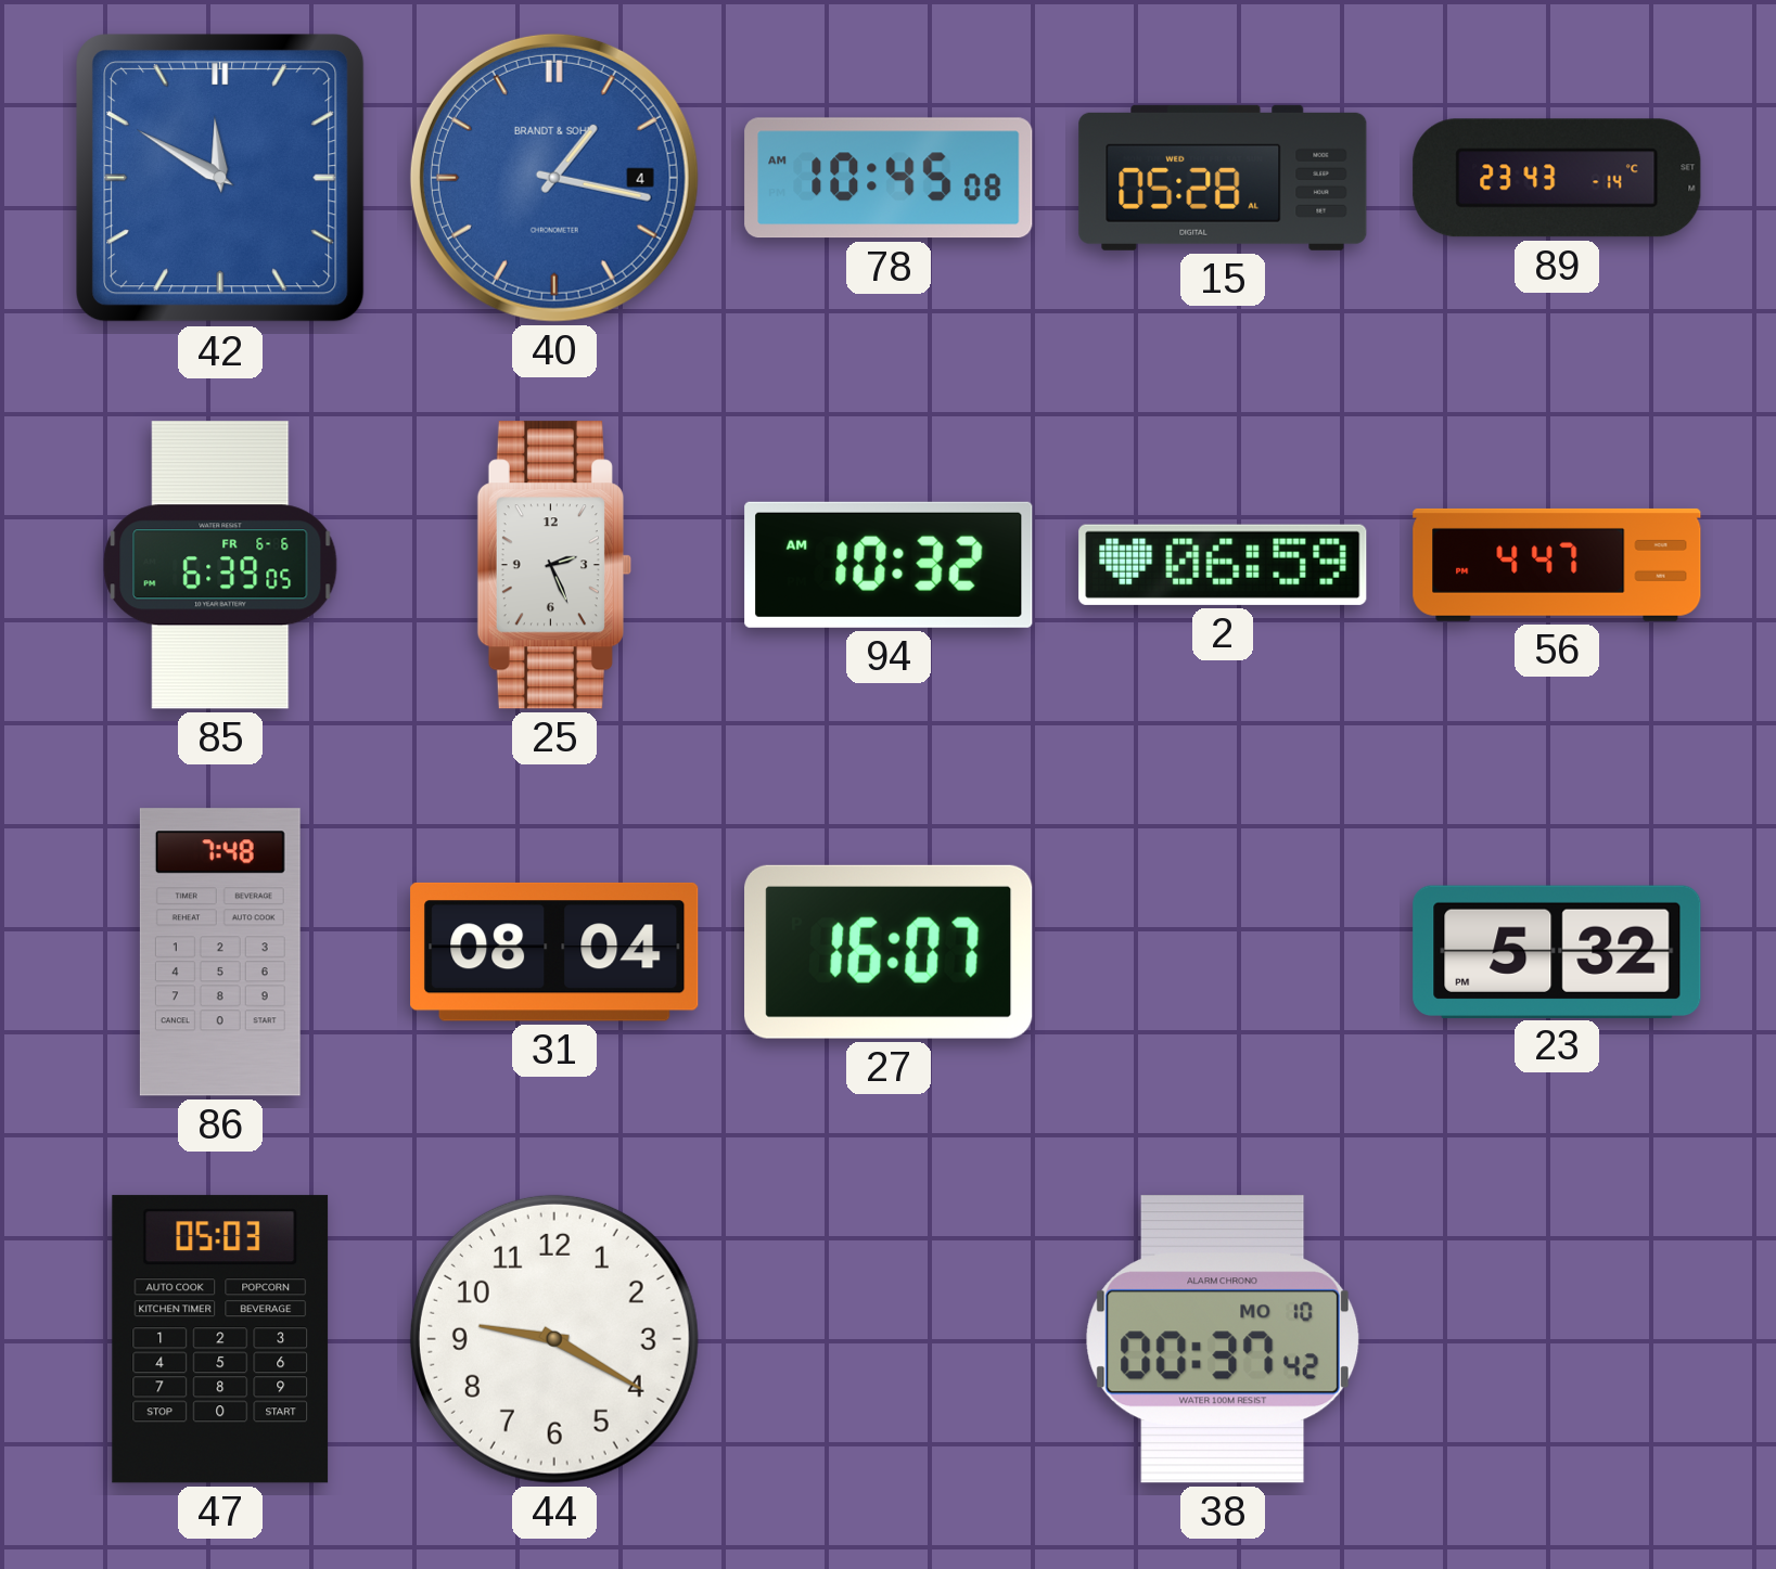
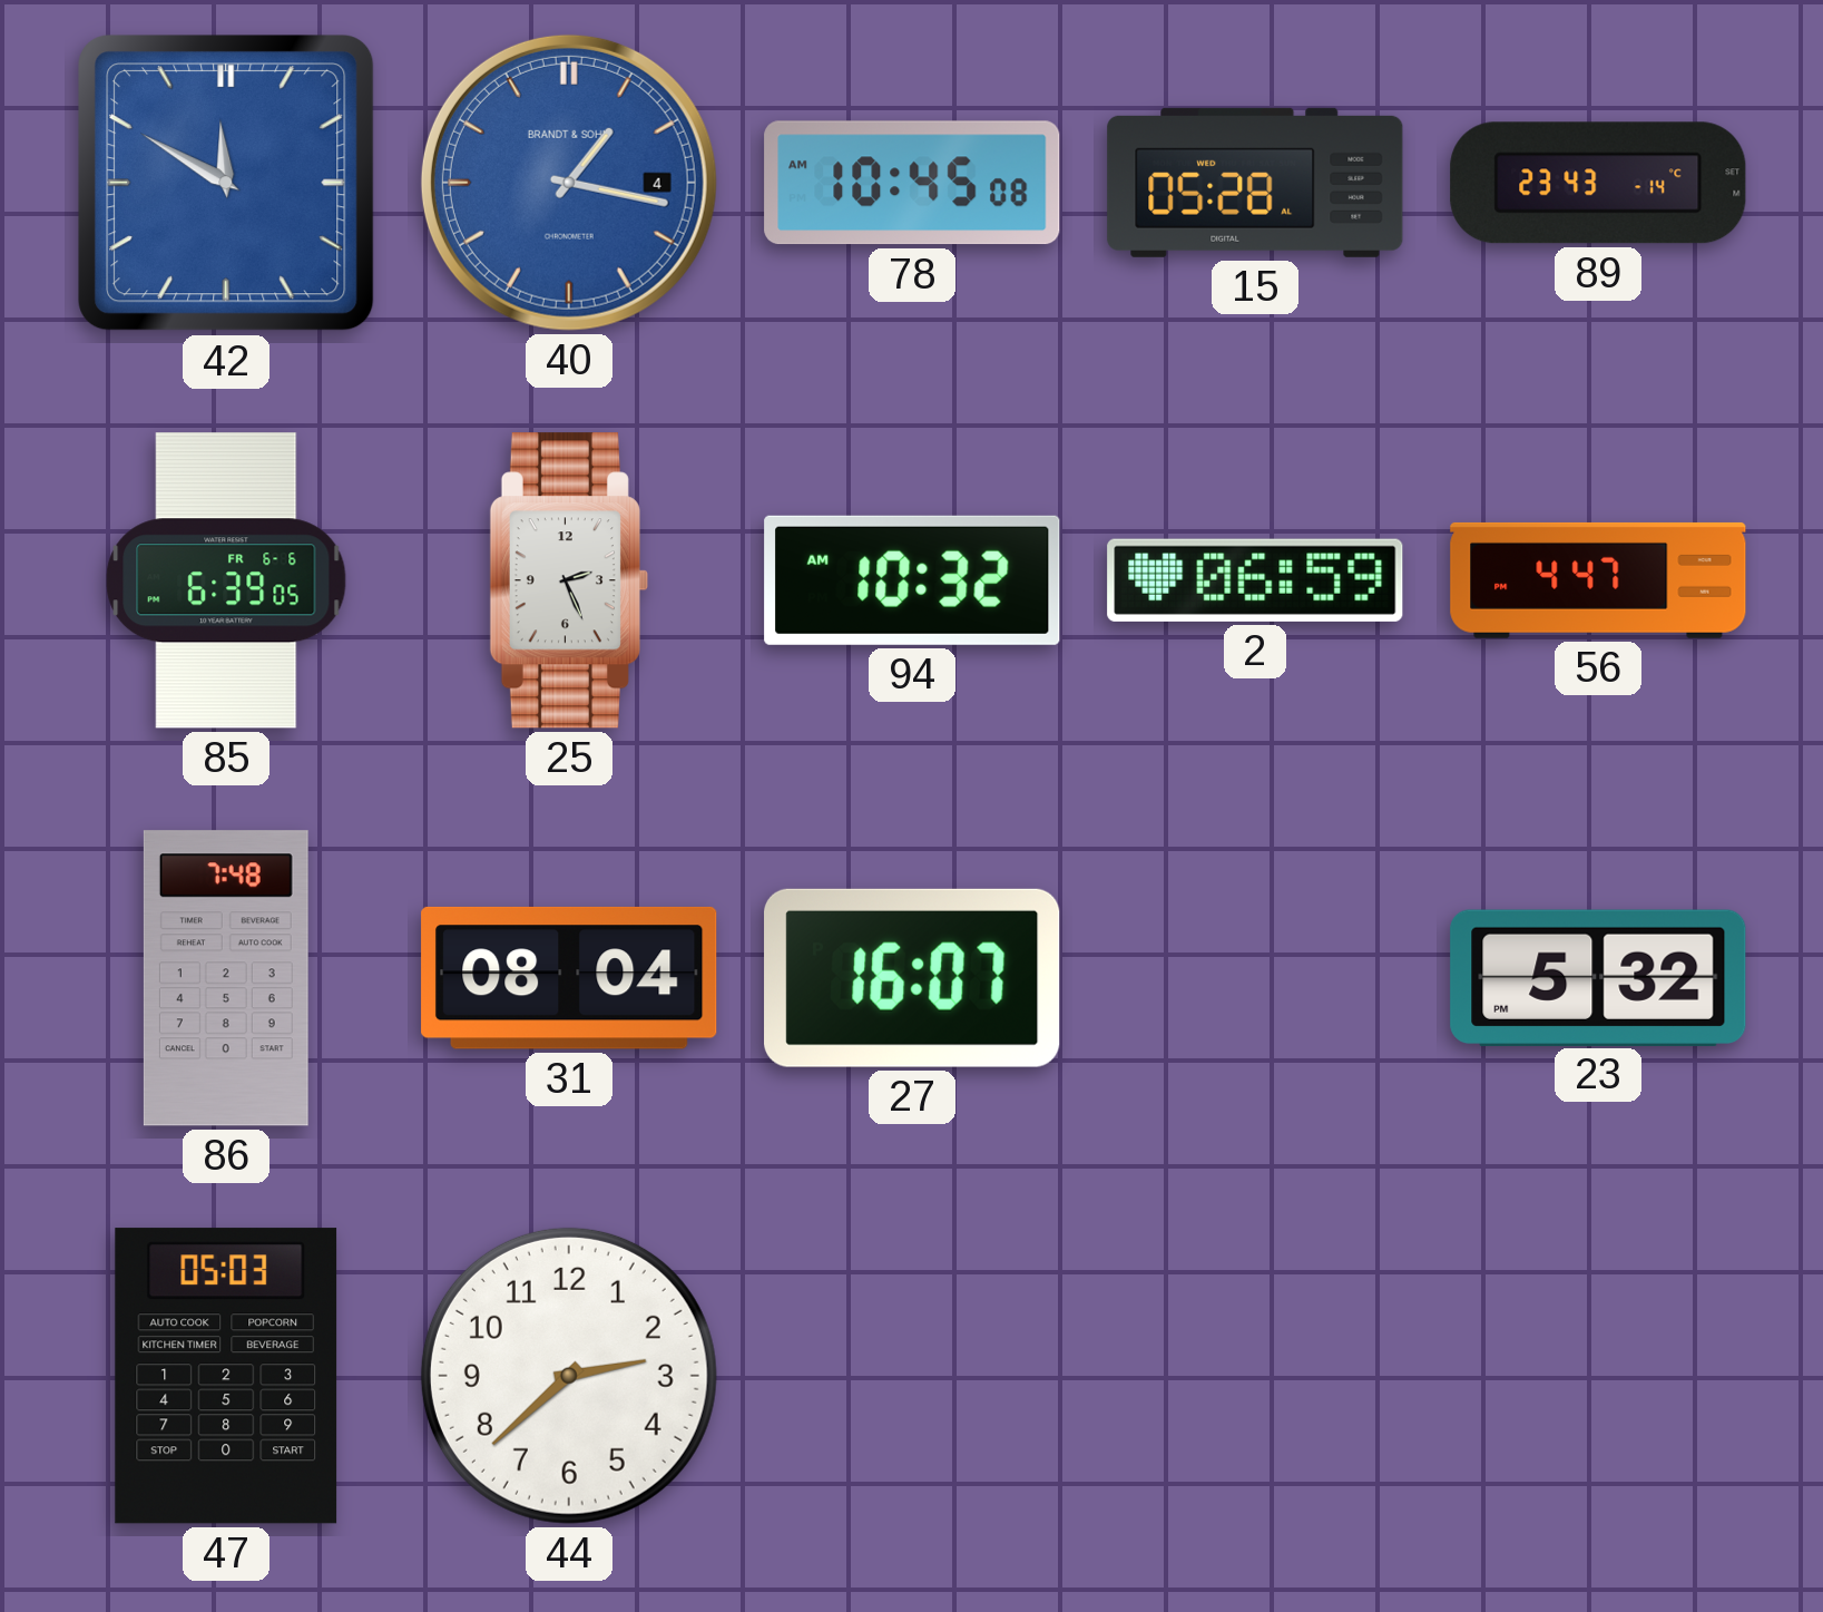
44: 9:20 -> 2:38
38: 00:37 -> none
